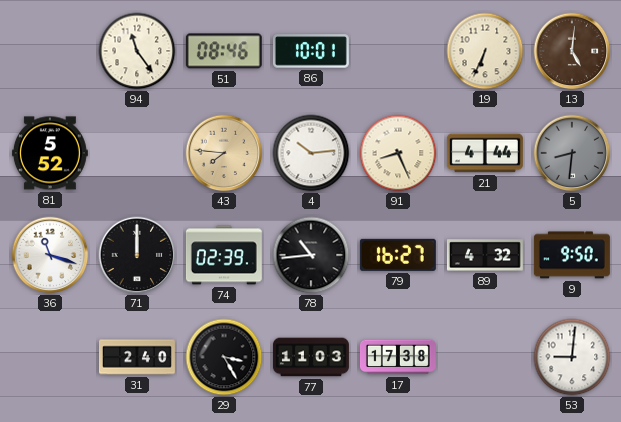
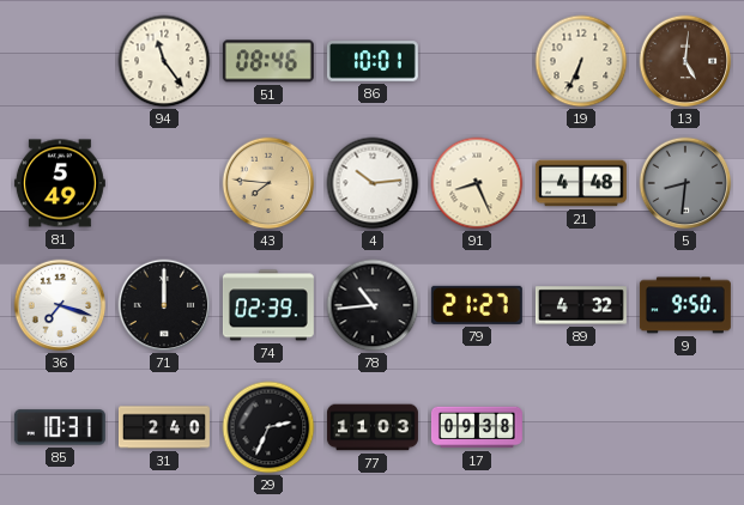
81: 5:52 -> 5:49
21: 4:44 -> 4:48
36: 11:18 -> 7:18
79: 16:27 -> 21:27
85: none -> 10:31
29: 3:25 -> 2:34
17: 17:38 -> 09:38
53: 9:01 -> none
